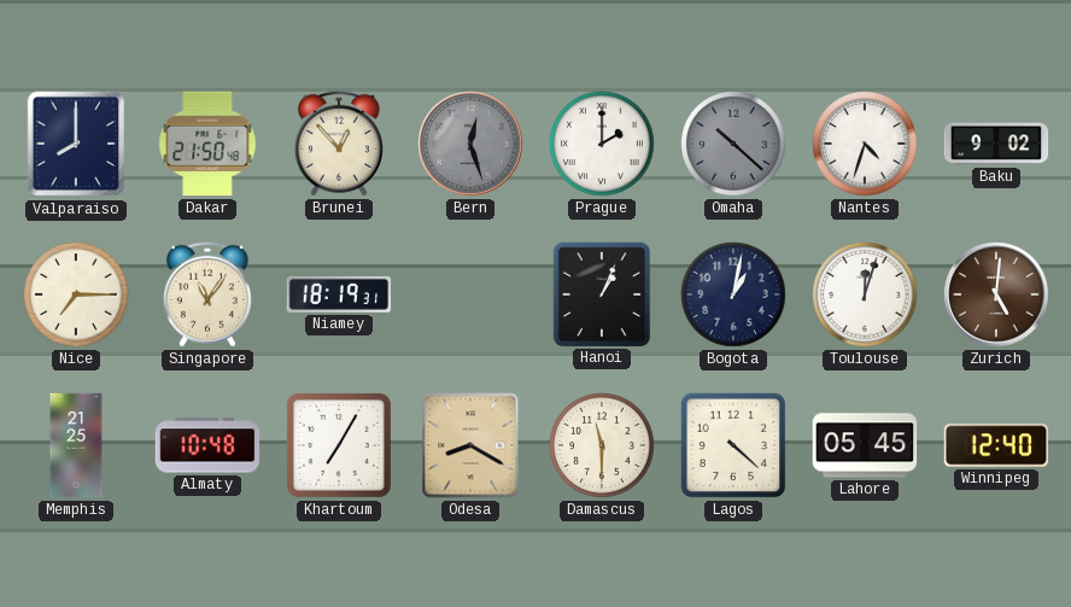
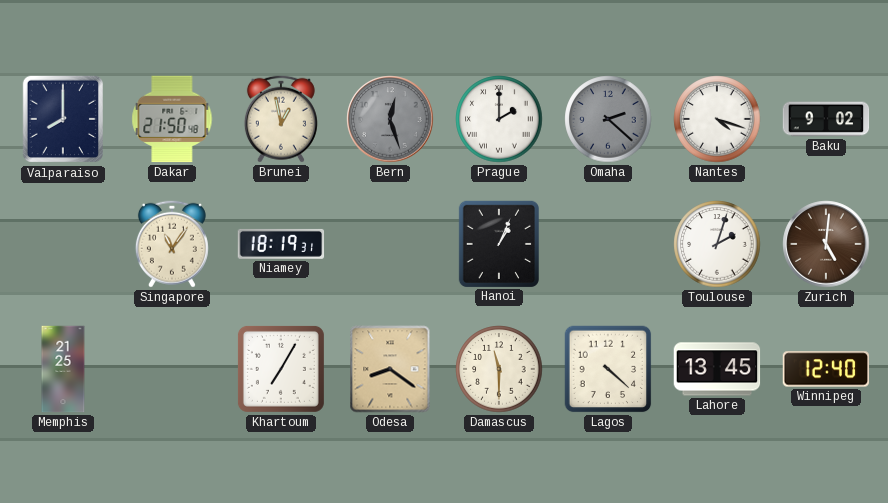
Brunei: 12:53 -> 12:58
Omaha: 10:22 -> 2:22
Nantes: 4:33 -> 4:18
Nice: 7:15 -> none
Bogota: 1:02 -> none
Toulouse: 12:03 -> 2:03
Almaty: 10:48 -> none
Odesa: 8:20 -> 8:21
Lahore: 05:45 -> 13:45
